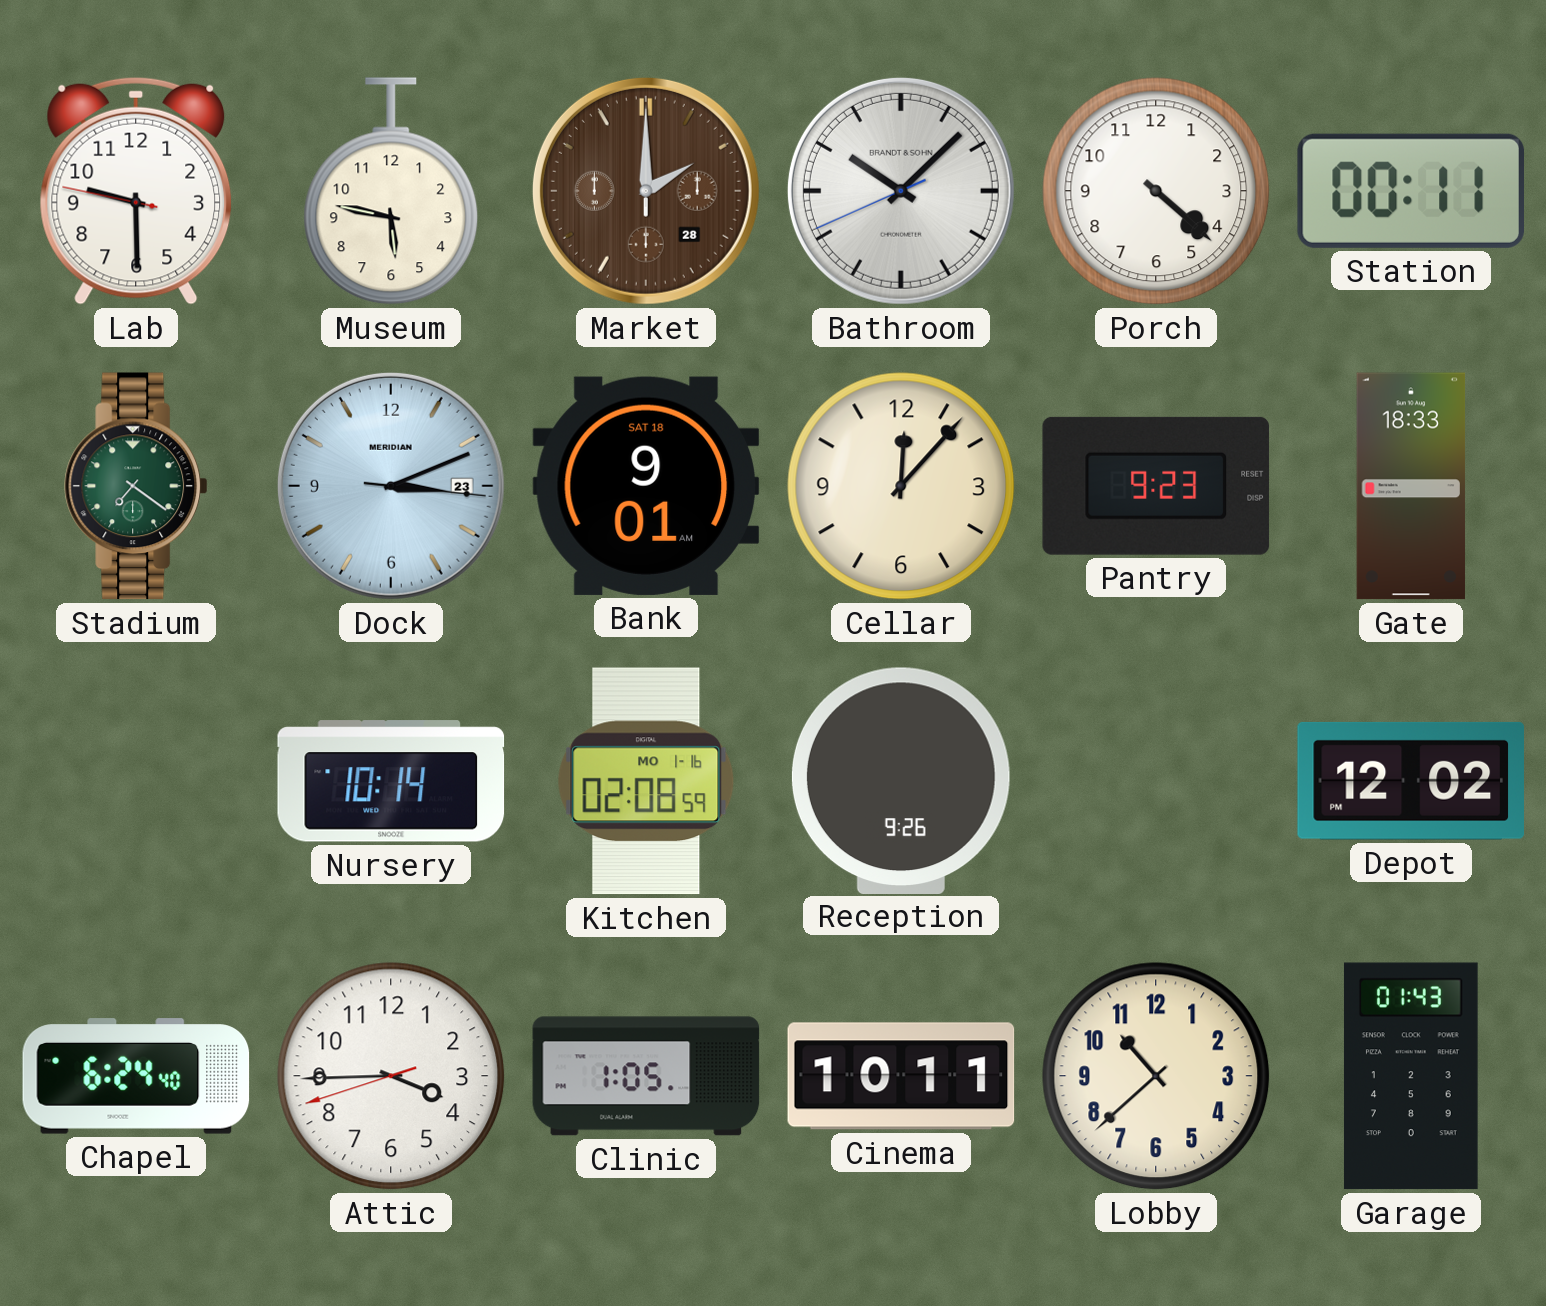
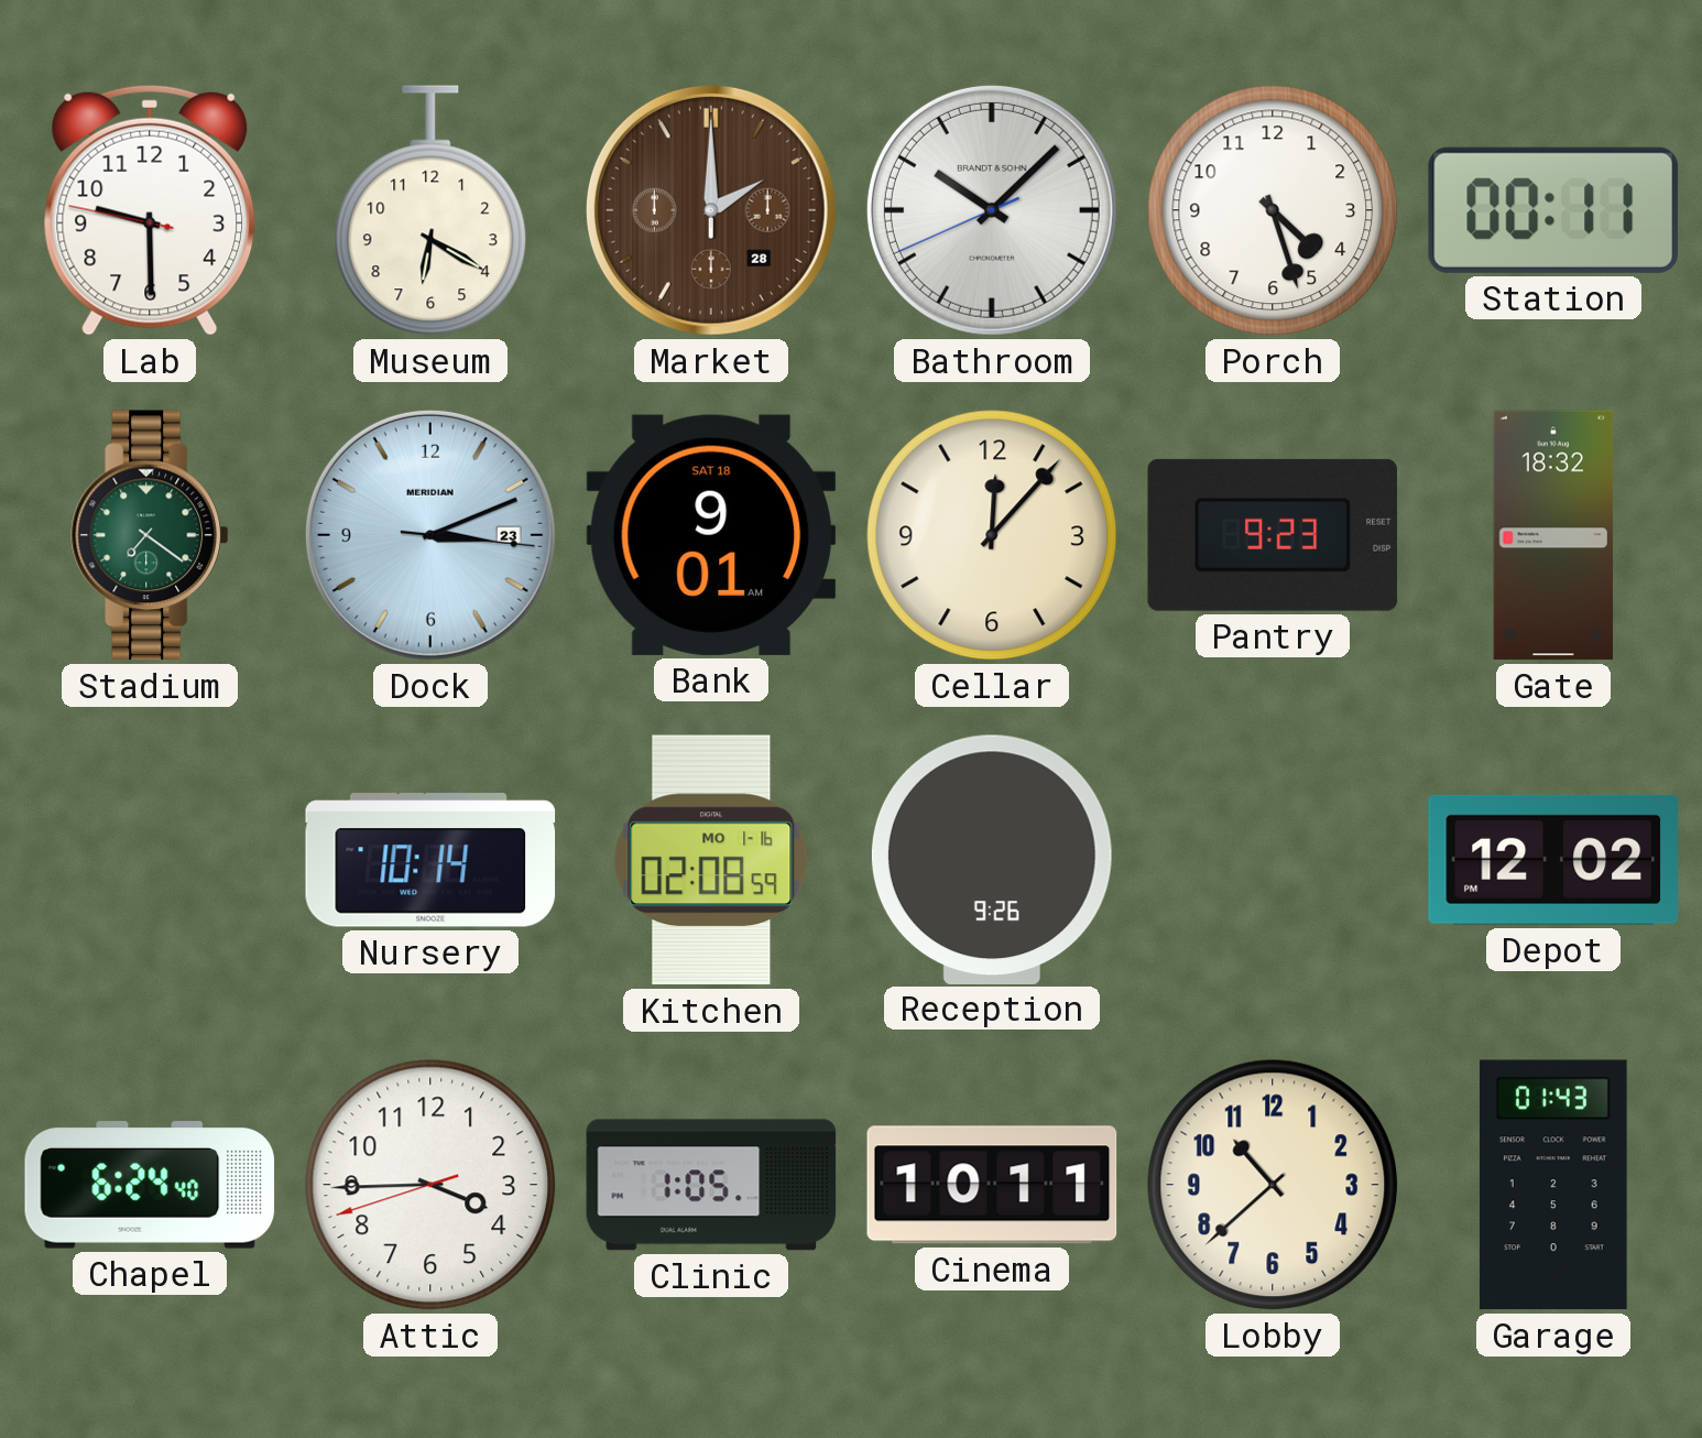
Museum: 5:47 -> 6:20
Porch: 4:22 -> 4:27
Gate: 18:33 -> 18:32
